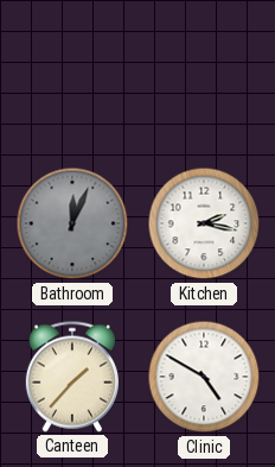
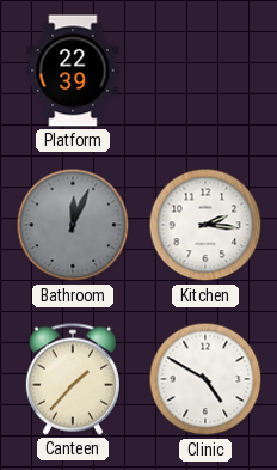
Platform: none -> 22:39
Kitchen: 2:17 -> 2:16
